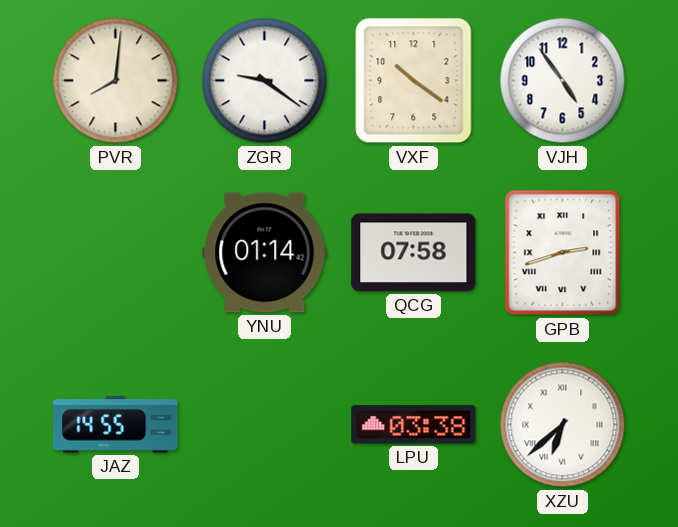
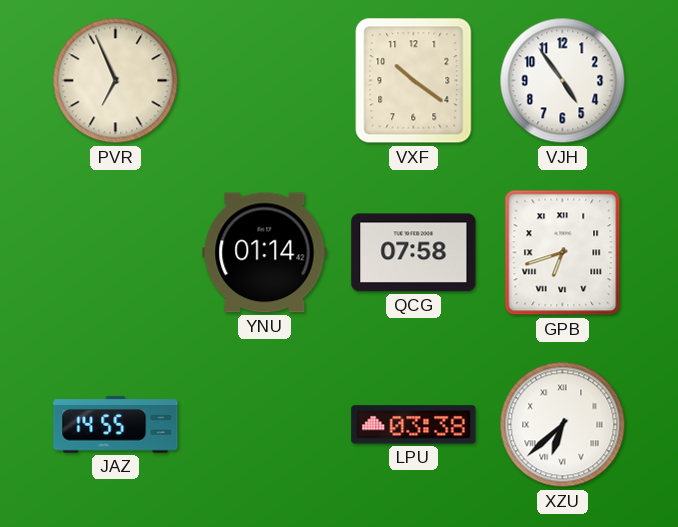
PVR: 8:01 -> 6:56
ZGR: 9:21 -> none
GPB: 2:42 -> 6:42
